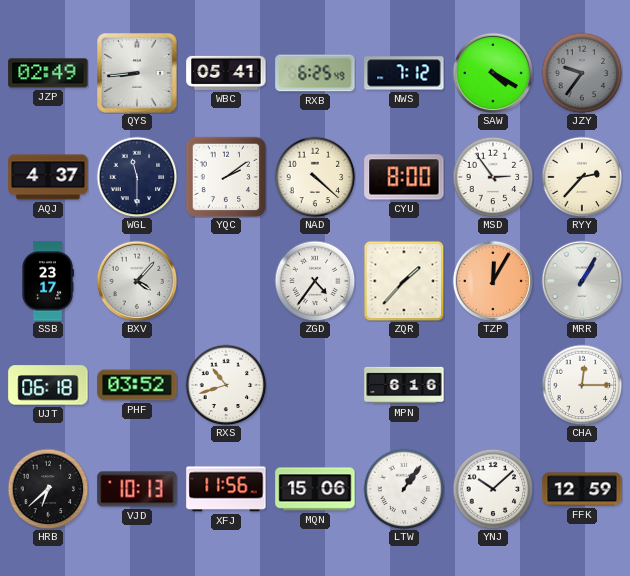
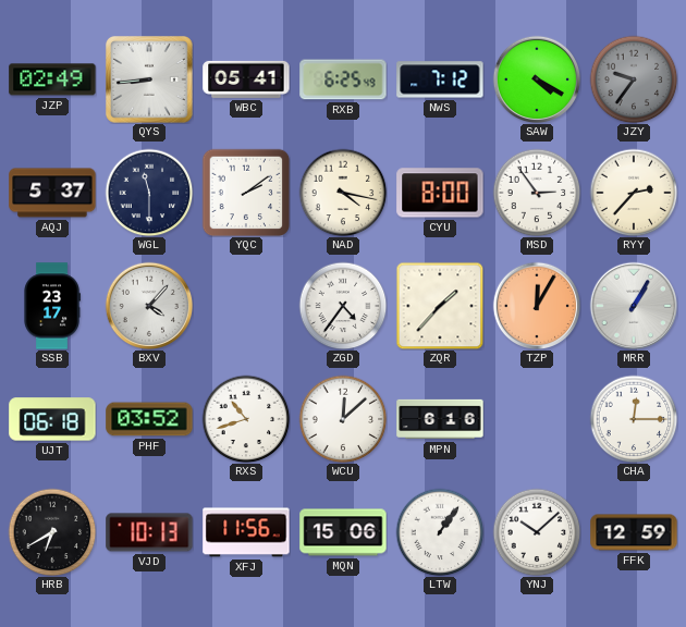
AQJ: 4:37 -> 5:37
NAD: 4:22 -> 4:17
WCU: none -> 12:08
HRB: 6:38 -> 6:40
